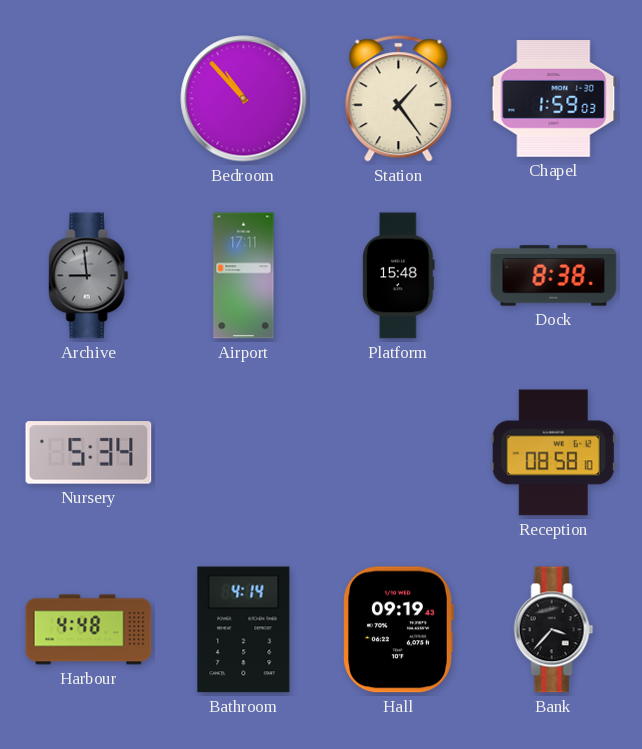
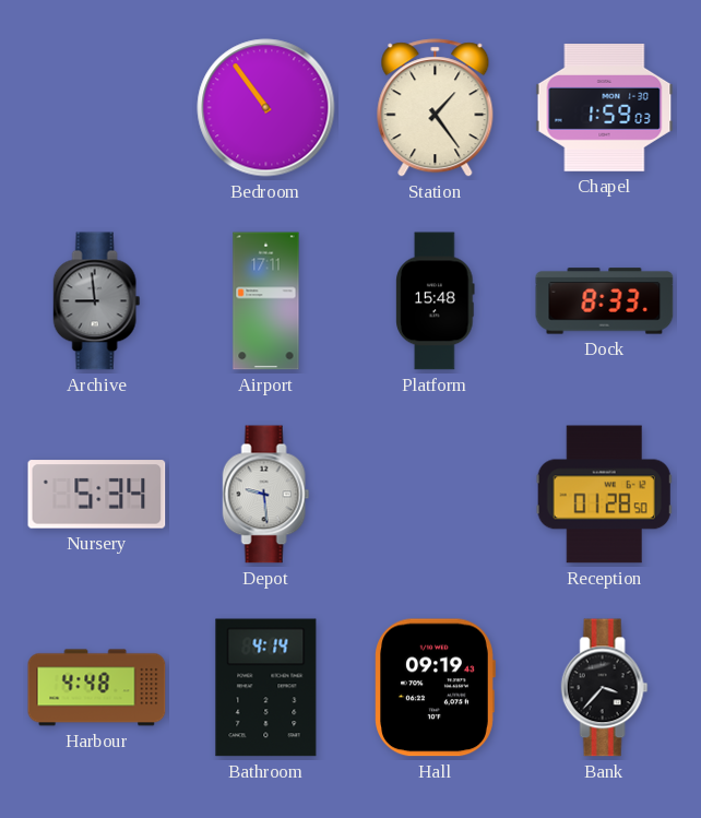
Bedroom: 10:53 -> 10:54
Dock: 8:38 -> 8:33
Depot: none -> 9:29
Reception: 08:58 -> 01:28
